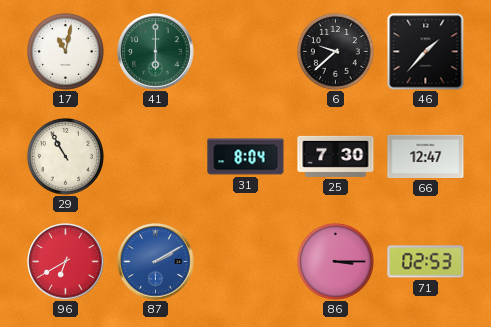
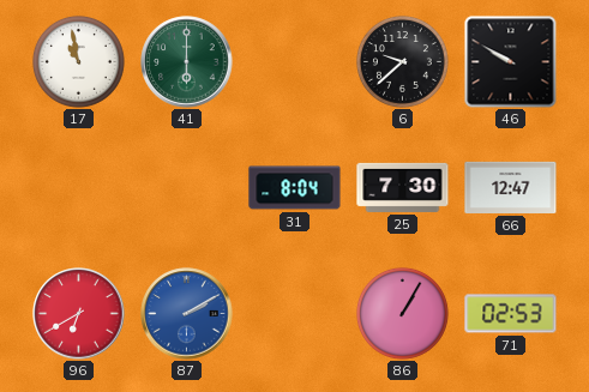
17: 11:02 -> 10:58
46: 1:37 -> 9:50
29: 10:55 -> none
86: 3:15 -> 1:05
